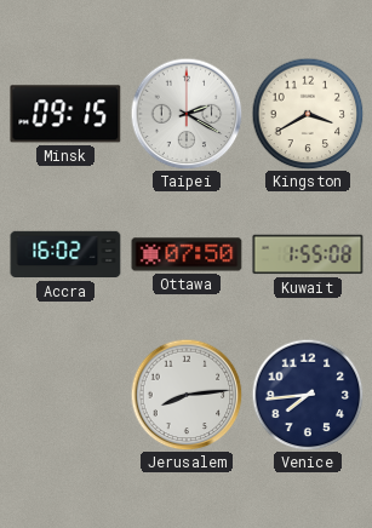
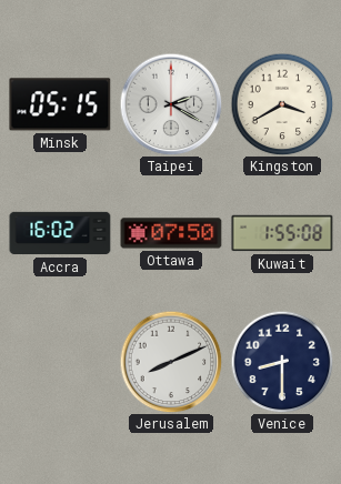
Minsk: 09:15 -> 05:15
Jerusalem: 8:14 -> 8:11
Venice: 7:44 -> 8:30
